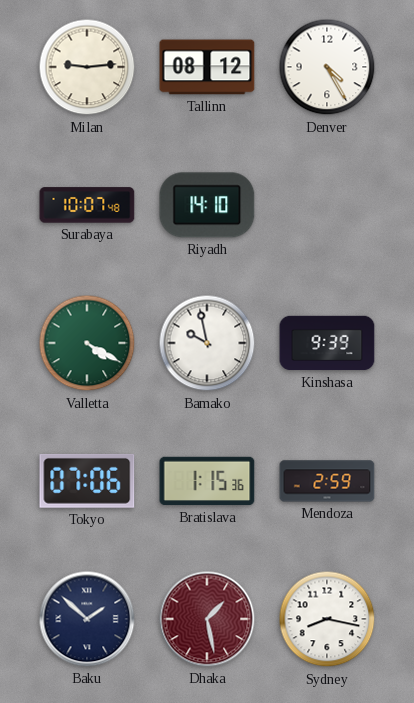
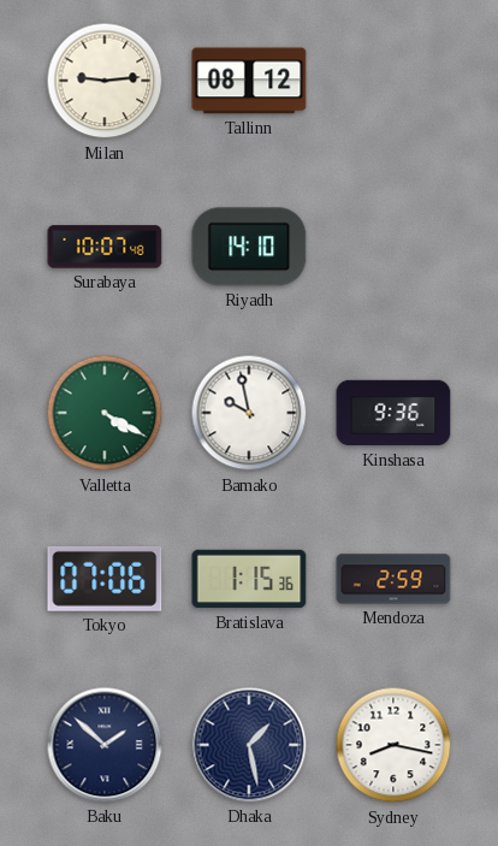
Denver: 4:25 -> none
Kinshasa: 9:39 -> 9:36
Dhaka dial: burgundy -> navy
